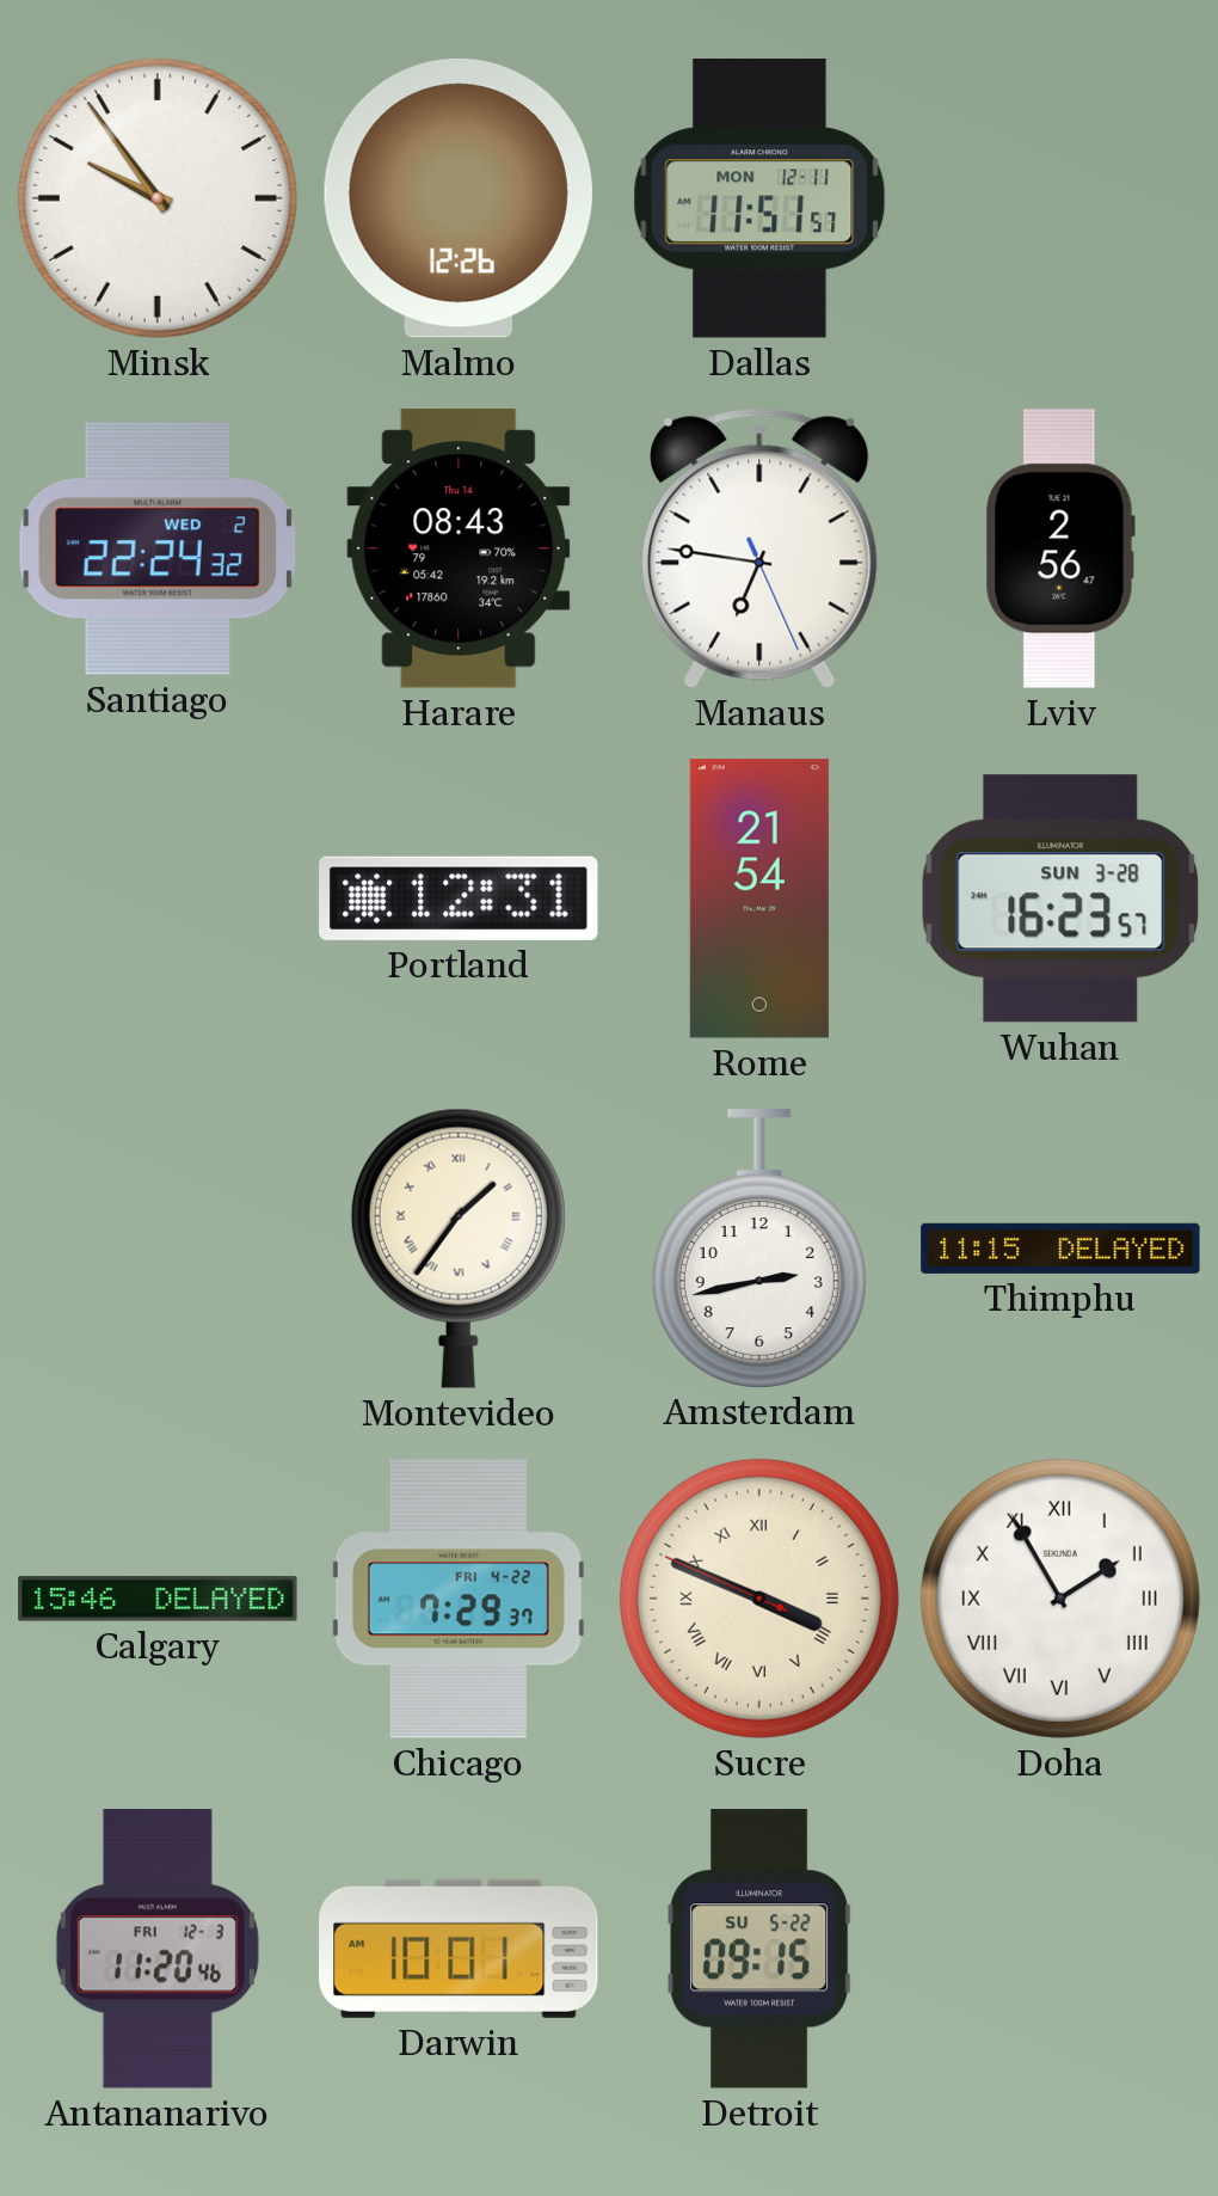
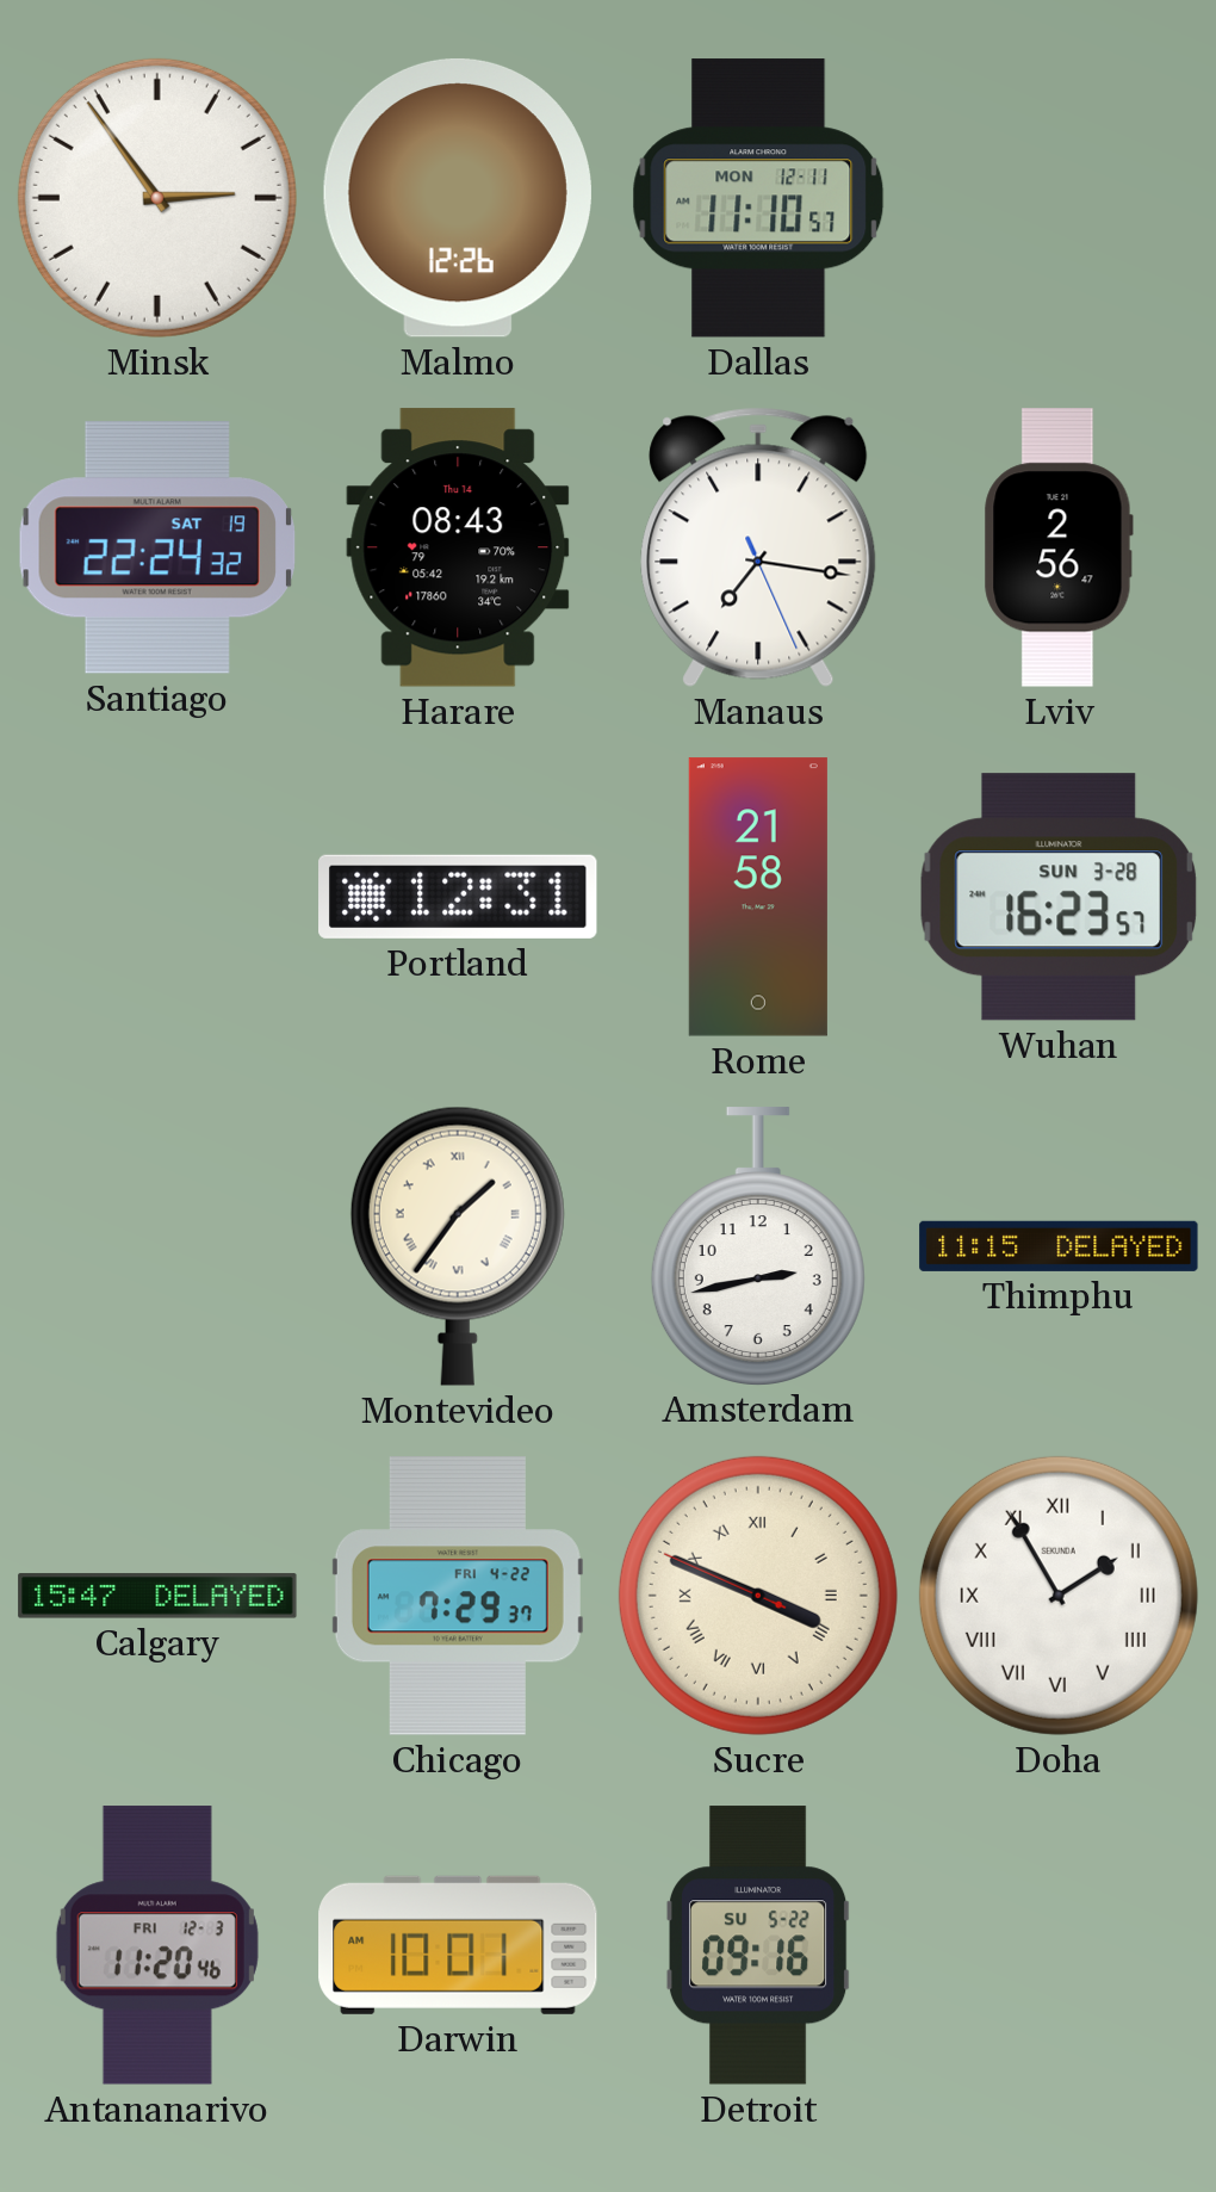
Minsk: 9:54 -> 2:54
Dallas: 11:51 -> 11:10
Santiago date: WED 2 -> SAT 19
Manaus: 6:46 -> 7:16
Rome: 21:54 -> 21:58
Calgary: 15:46 -> 15:47
Detroit: 09:15 -> 09:16
